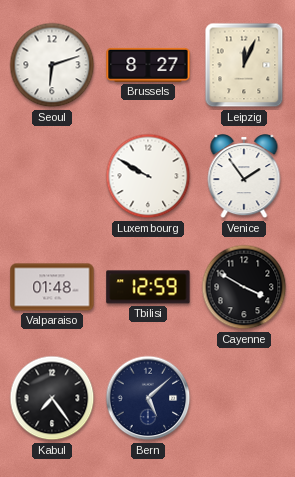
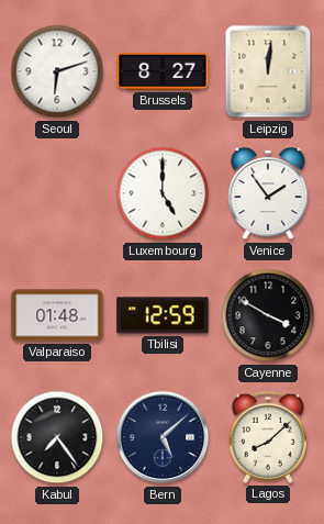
Leipzig: 12:04 -> 12:01
Luxembourg: 9:50 -> 5:00
Lagos: none -> 8:08
